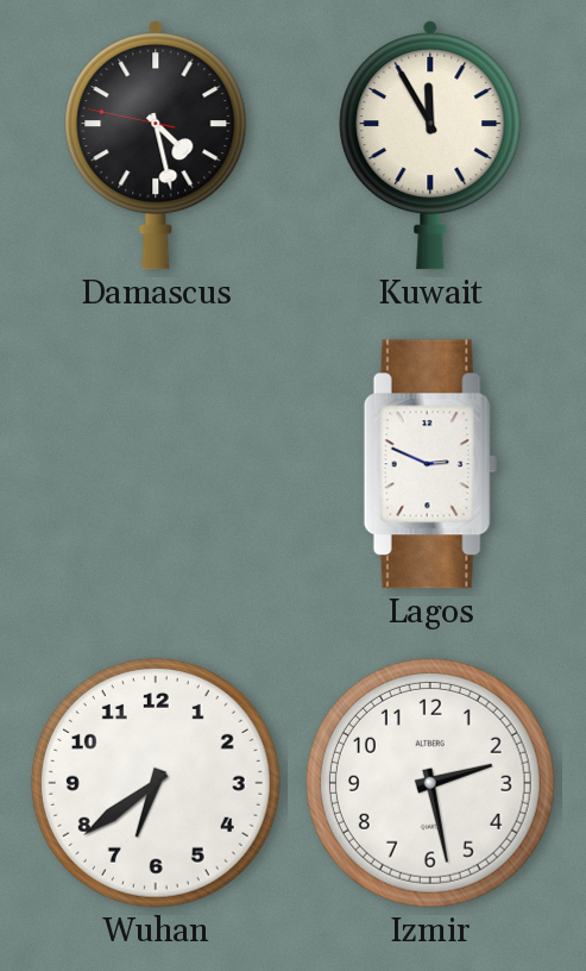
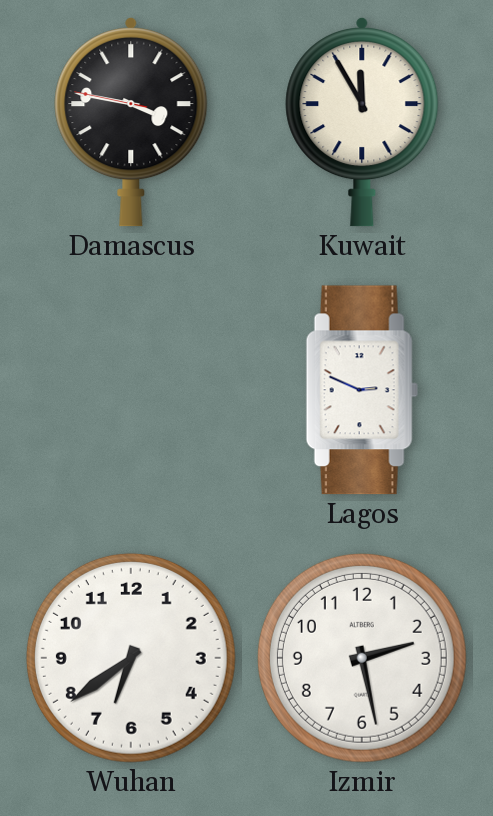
Damascus: 4:27 -> 3:46
